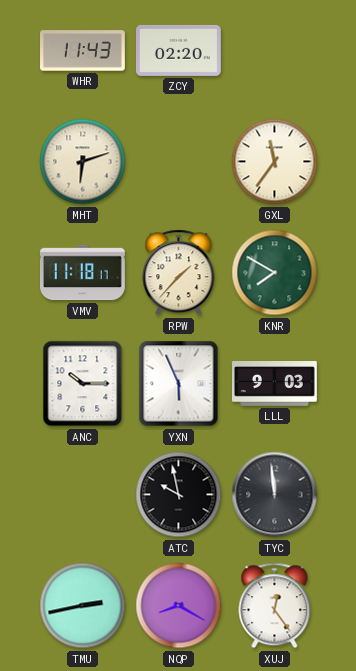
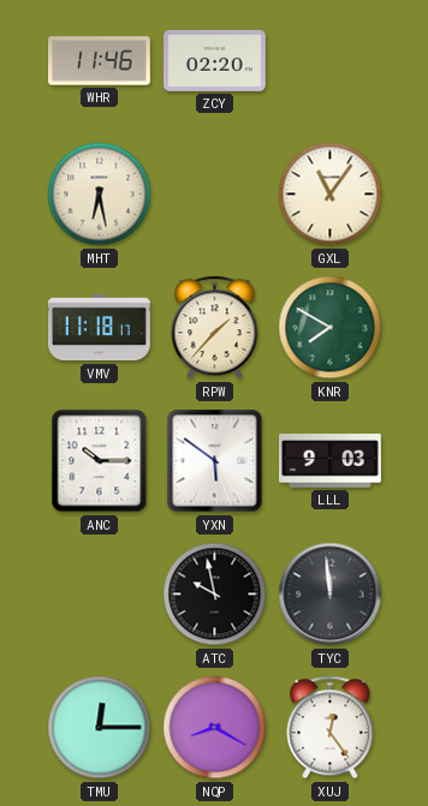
WHR: 11:43 -> 11:46
MHT: 6:12 -> 6:28
GXL: 11:36 -> 11:06
YXN: 5:56 -> 5:51
TMU: 2:43 -> 12:15
